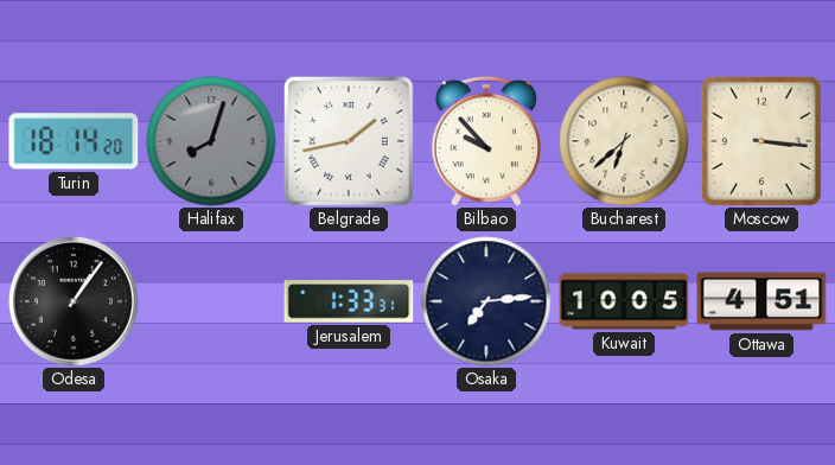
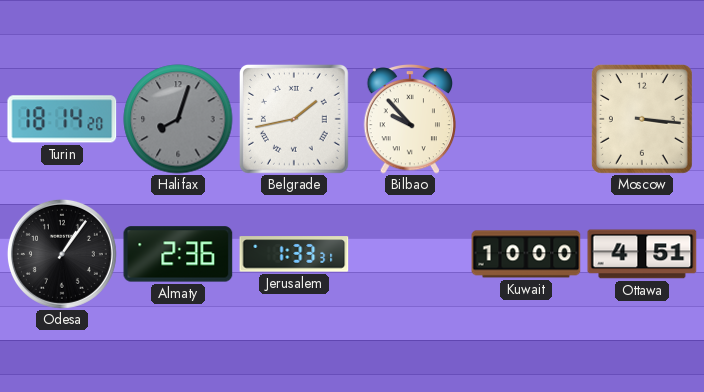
Bucharest: 6:38 -> none
Almaty: none -> 2:36
Osaka: 7:14 -> none
Kuwait: 10:05 -> 10:00
